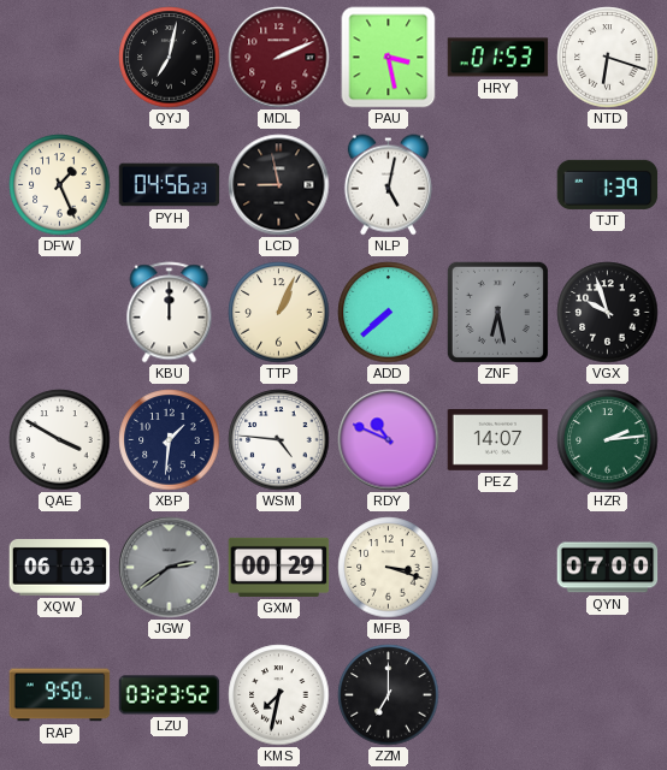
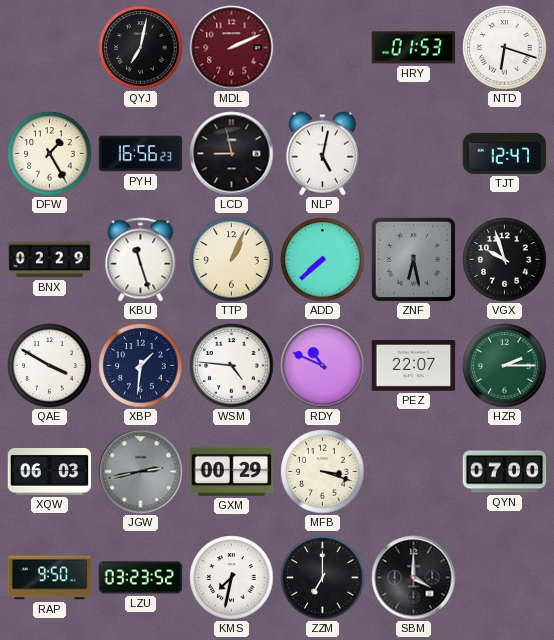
PAU: 3:28 -> none
DFW: 1:26 -> 1:25
PYH: 04:56 -> 16:56
TJT: 1:39 -> 12:47
BNX: none -> 02:29
KBU: 12:00 -> 11:27
PEZ: 14:07 -> 22:07
HZR: 2:14 -> 2:15
JGW: 2:39 -> 2:43
SBM: none -> 4:00
